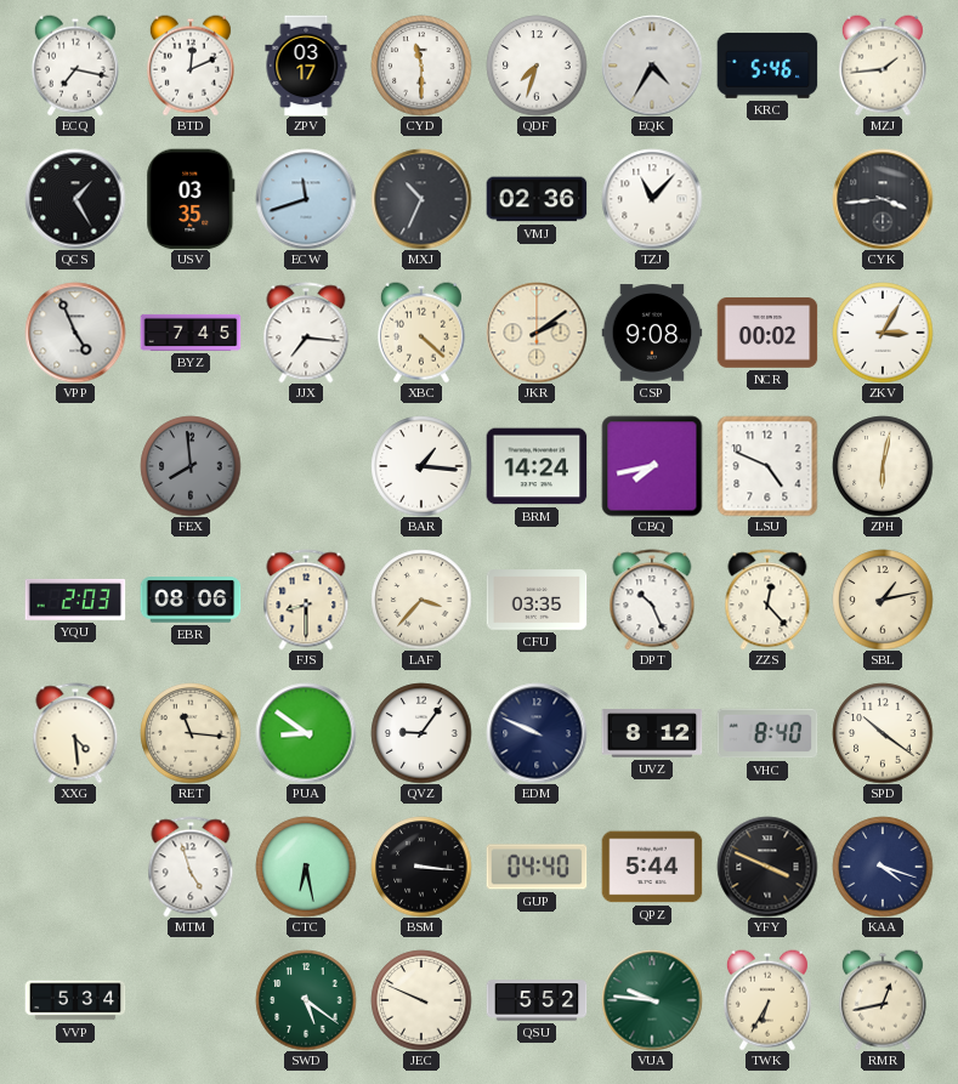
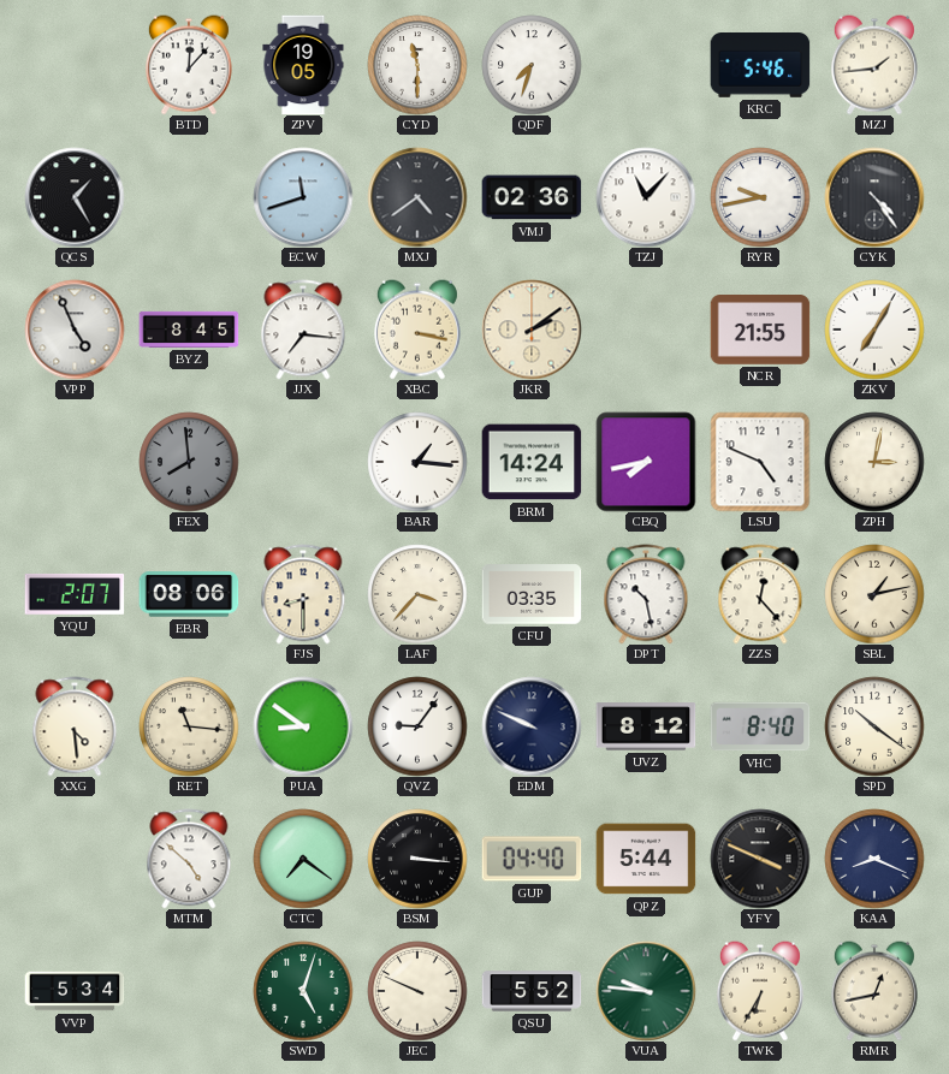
ECQ: 7:17 -> none
BTD: 12:11 -> 12:07
ZPV: 03:17 -> 19:05
EQK: 4:35 -> none
USV: 03:35 -> none
MXJ: 10:34 -> 4:39
RYR: none -> 9:43
CYK: 3:44 -> 4:24
BYZ: 7:45 -> 8:45
XBC: 4:22 -> 3:17
CSP: 9:08 -> none
NCR: 00:02 -> 21:55
ZKV: 3:05 -> 7:05
ZPH: 6:02 -> 3:02
YQU: 2:03 -> 2:07
DPT: 10:26 -> 10:28
MTM: 4:57 -> 4:52
CTC: 6:28 -> 7:21
KAA: 4:18 -> 8:19
SWD: 5:21 -> 5:03
